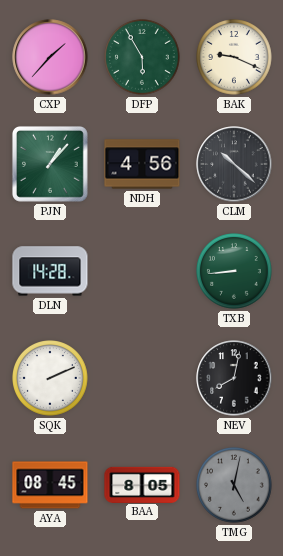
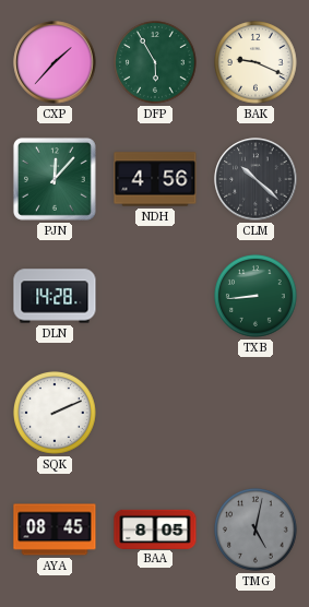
PJN: 1:07 -> 12:07
NEV: 8:02 -> none
